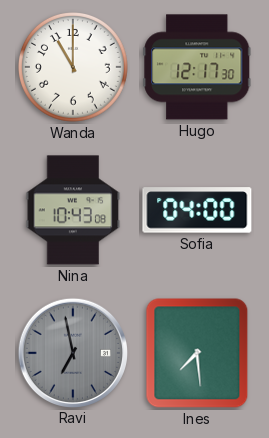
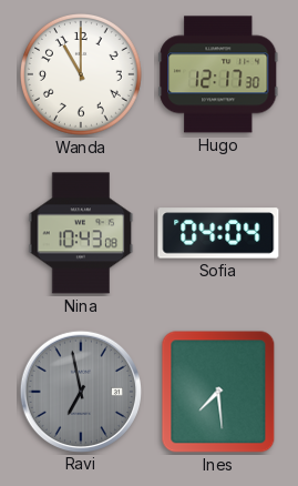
Sofia: 04:00 -> 04:04
